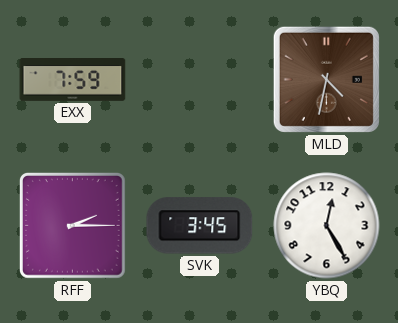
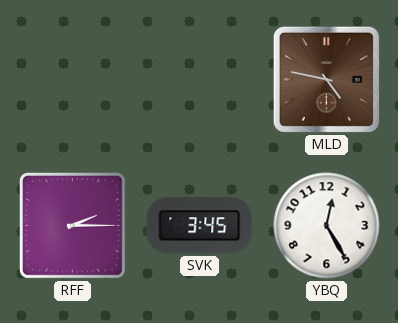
EXX: 7:59 -> none
MLD: 4:32 -> 4:47
